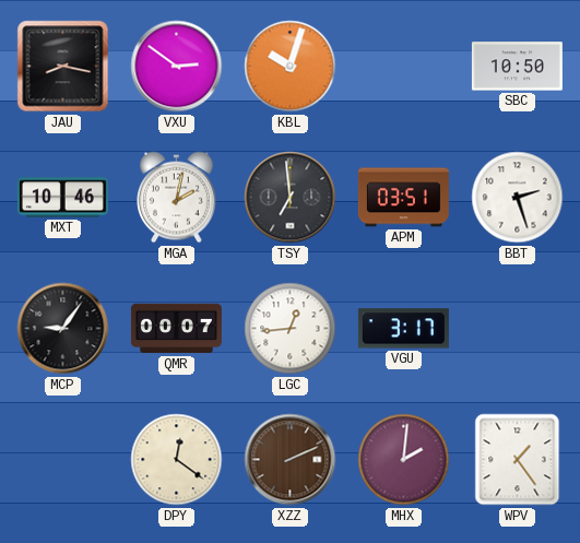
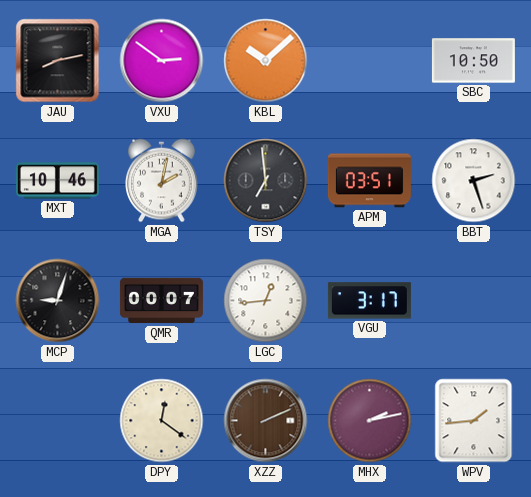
JAU: 8:17 -> 8:13
KBL: 10:03 -> 10:08
MCP: 9:06 -> 9:03
MHX: 2:01 -> 2:13
WPV: 1:24 -> 1:44
